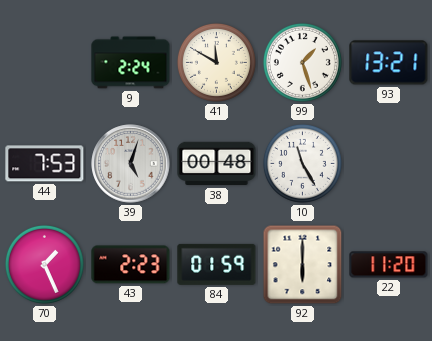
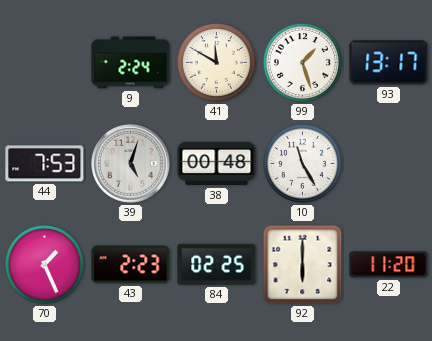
93: 13:21 -> 13:17
84: 01:59 -> 02:25
